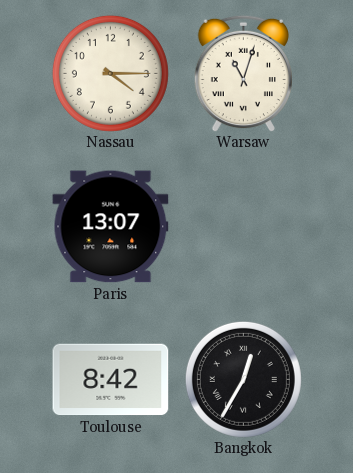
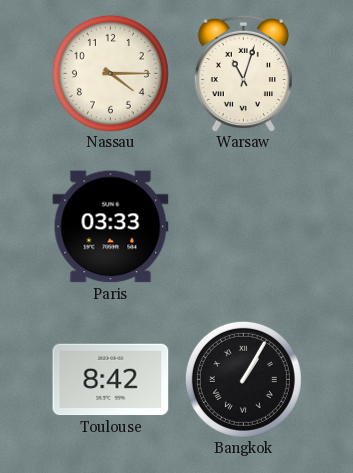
Paris: 13:07 -> 03:33
Bangkok: 12:35 -> 1:05
